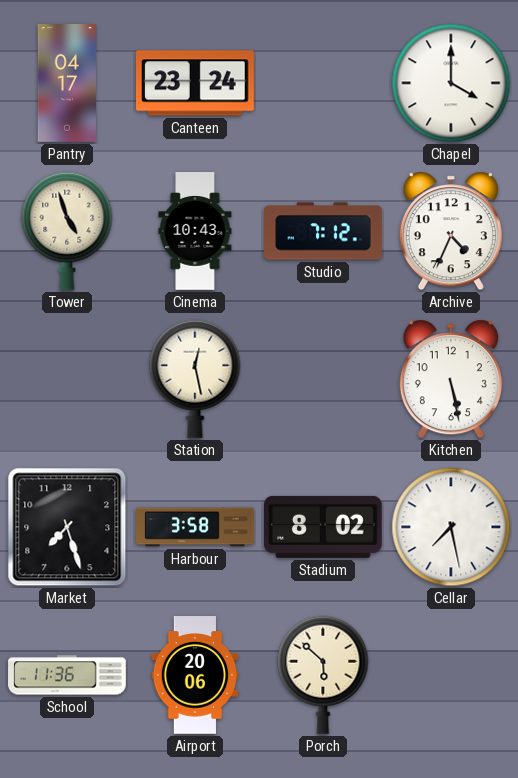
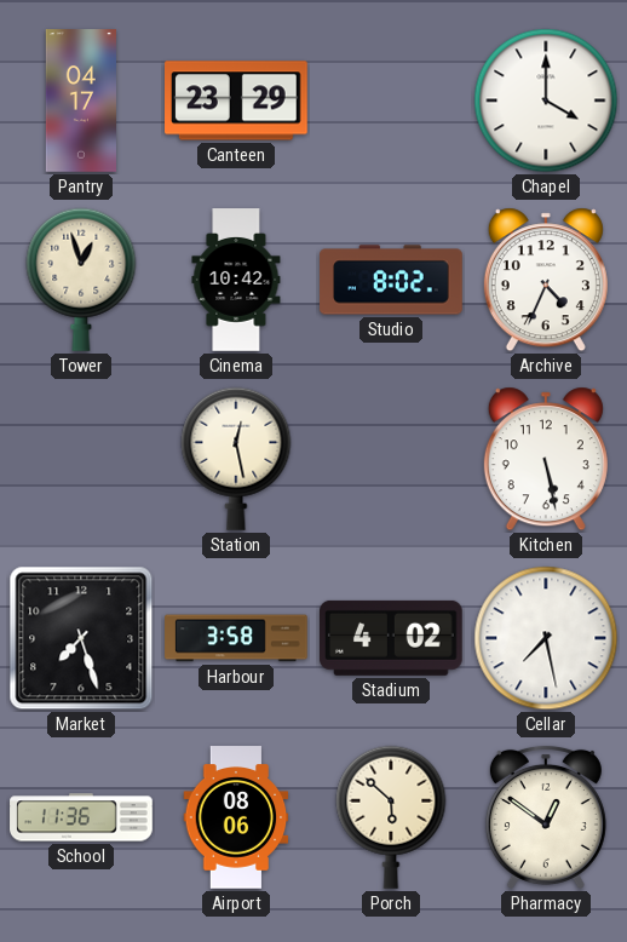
Canteen: 23:24 -> 23:29
Tower: 4:57 -> 12:57
Cinema: 10:43 -> 10:42
Studio: 7:12 -> 8:02
Stadium: 8:02 -> 4:02
Airport: 20:06 -> 08:06
Pharmacy: none -> 12:51
